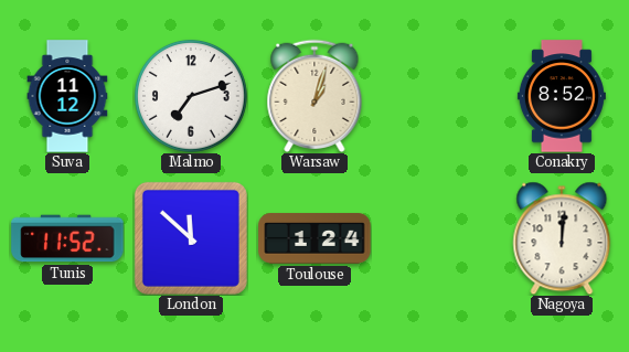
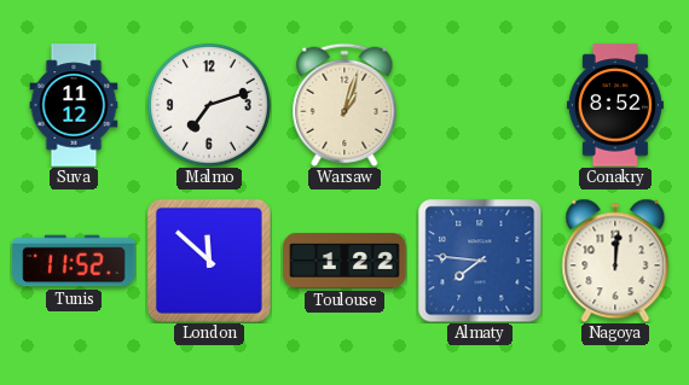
Toulouse: 1:24 -> 1:22
Almaty: none -> 7:46
